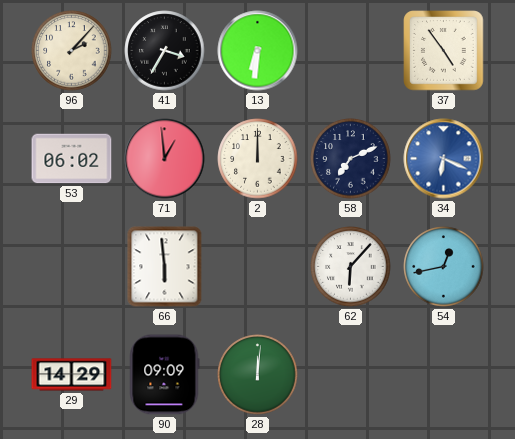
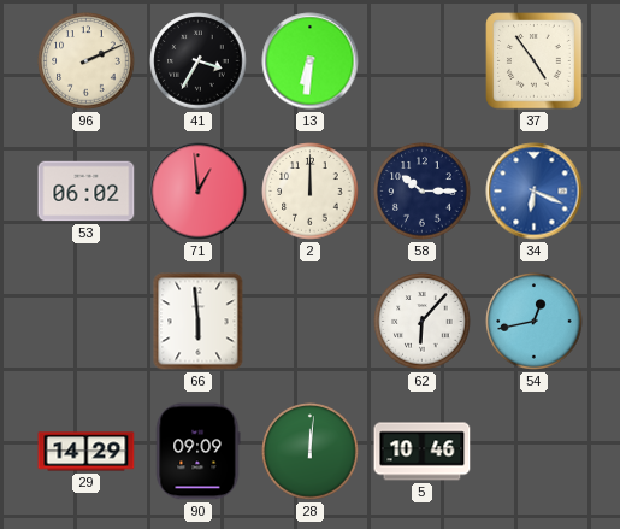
96: 2:07 -> 2:11
58: 7:11 -> 10:15
5: none -> 10:46
